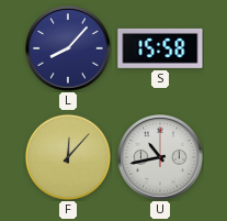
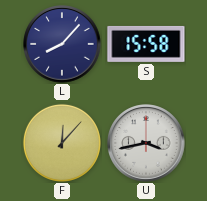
U: 10:43 -> 3:43
